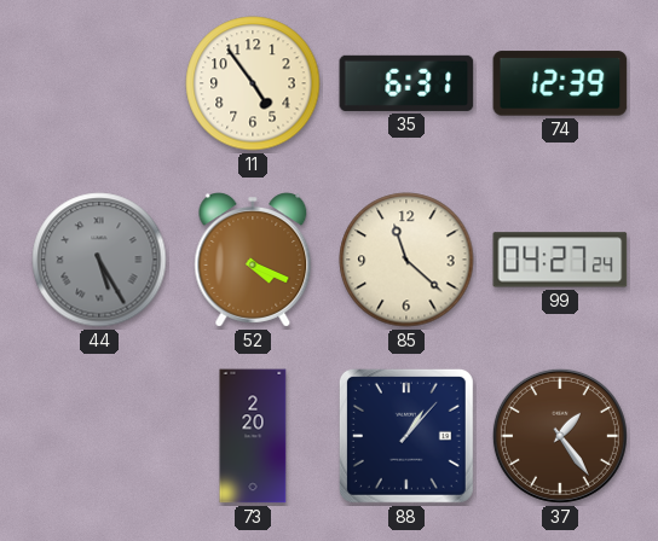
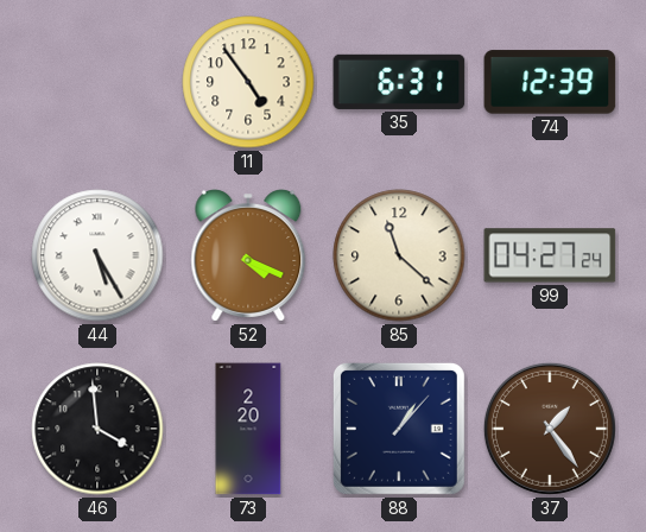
44 dial: grey -> white
46: none -> 3:59
